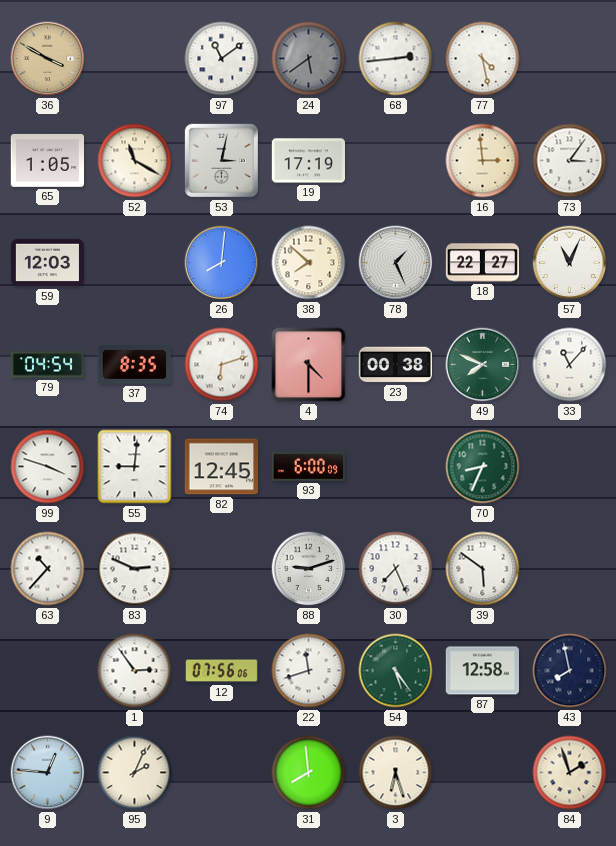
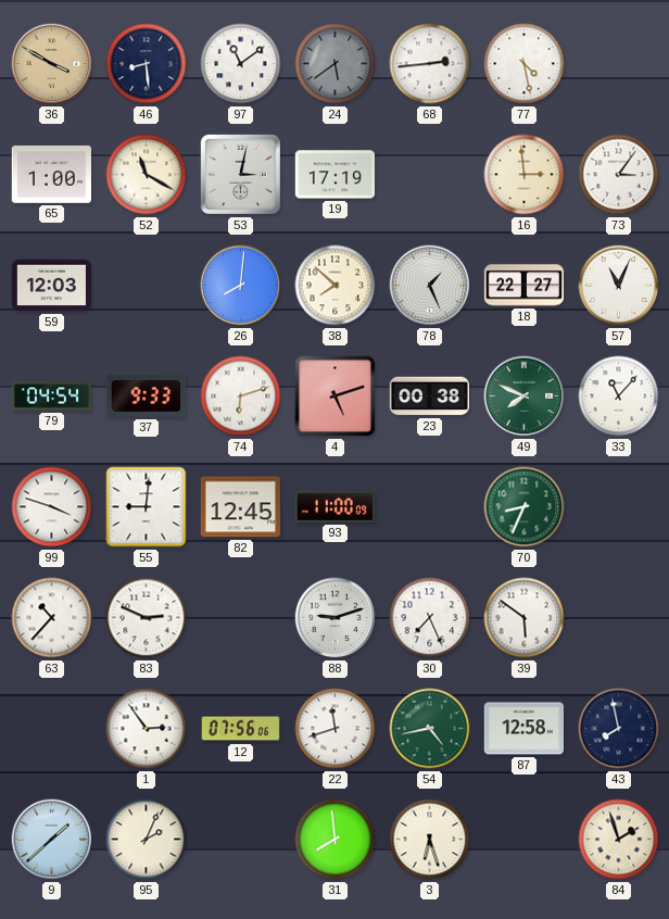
46: none -> 8:29
65: 1:05 -> 1:00
37: 8:35 -> 9:33
4: 4:30 -> 5:12
93: 6:00 -> 11:00
54: 5:24 -> 4:43
9: 12:46 -> 1:38
